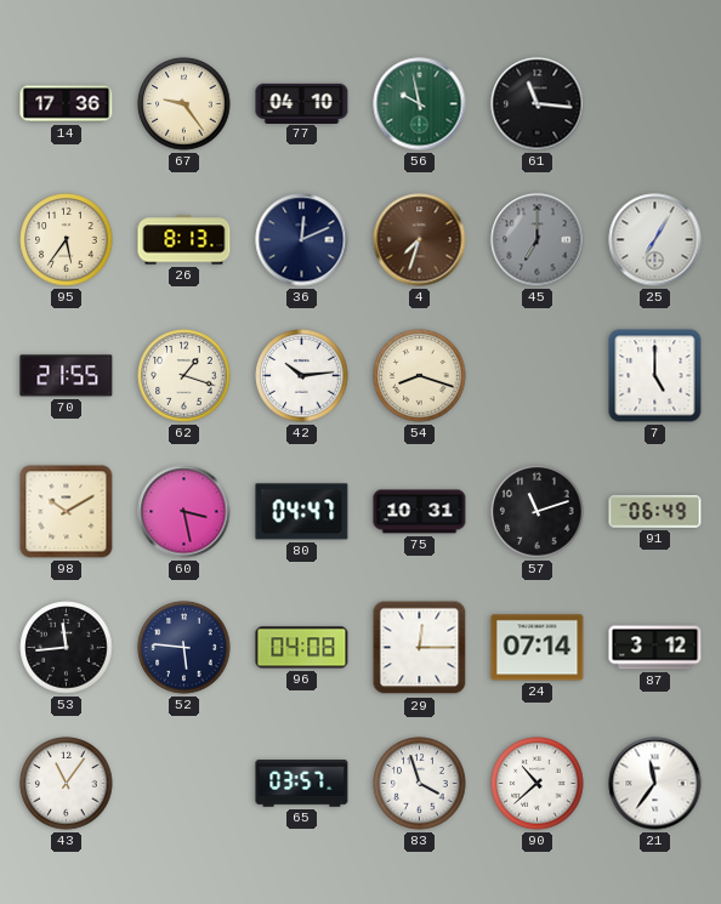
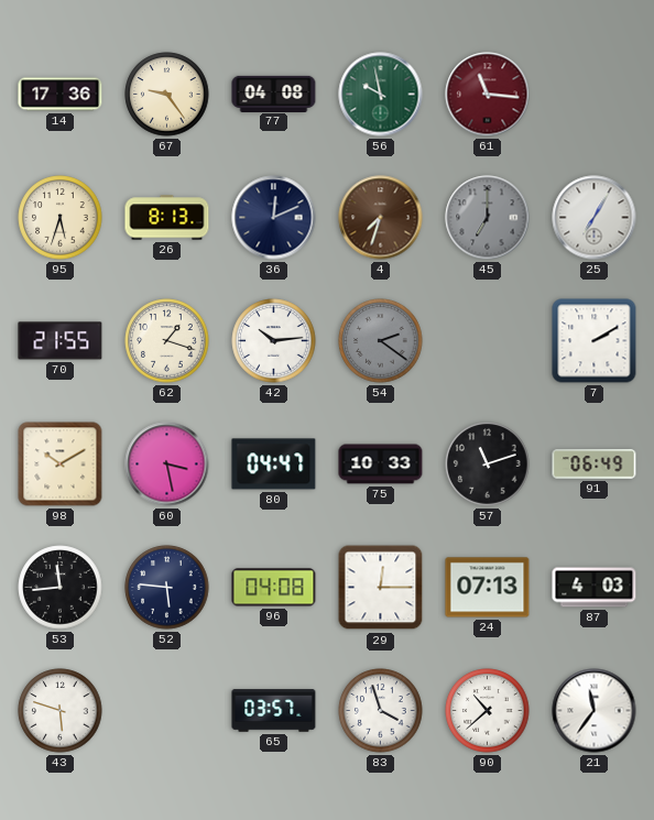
77: 04:10 -> 04:08
61 dial: black -> burgundy
95: 5:36 -> 5:33
54: 8:18 -> 2:21
54 dial: cream -> grey
7: 5:00 -> 2:10
75: 10:31 -> 10:33
24: 07:14 -> 07:13
87: 3:12 -> 4:03
43: 11:06 -> 5:48
